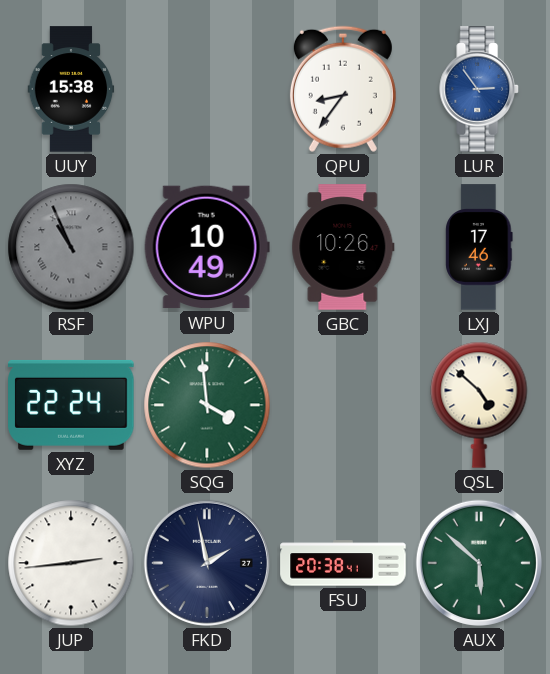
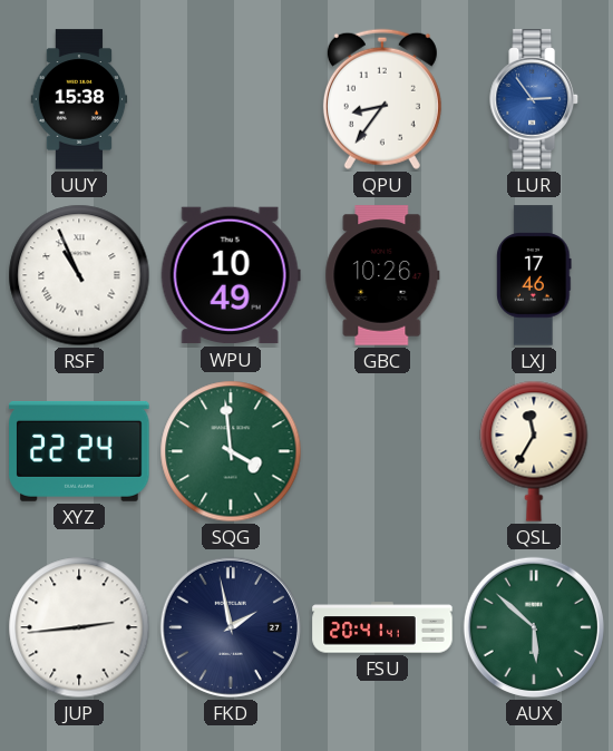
RSF dial: grey -> white
QSL: 4:52 -> 11:35
FSU: 20:38 -> 20:41
